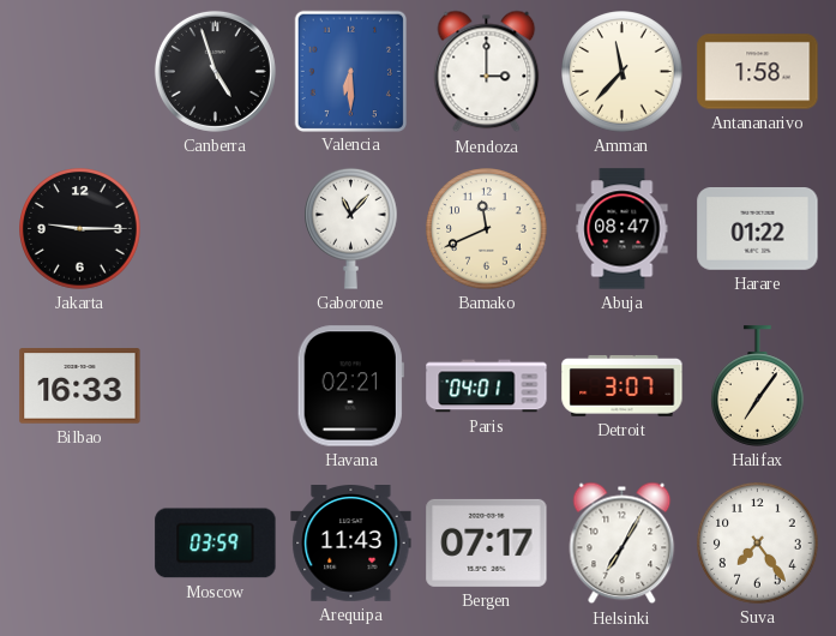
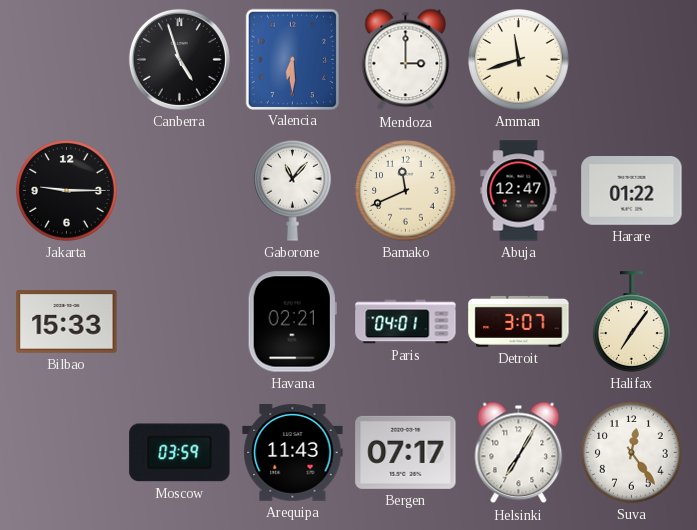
Amman: 11:37 -> 11:42
Antananarivo: 1:58 -> none
Abuja: 08:47 -> 12:47
Bilbao: 16:33 -> 15:33
Suva: 7:24 -> 12:24
